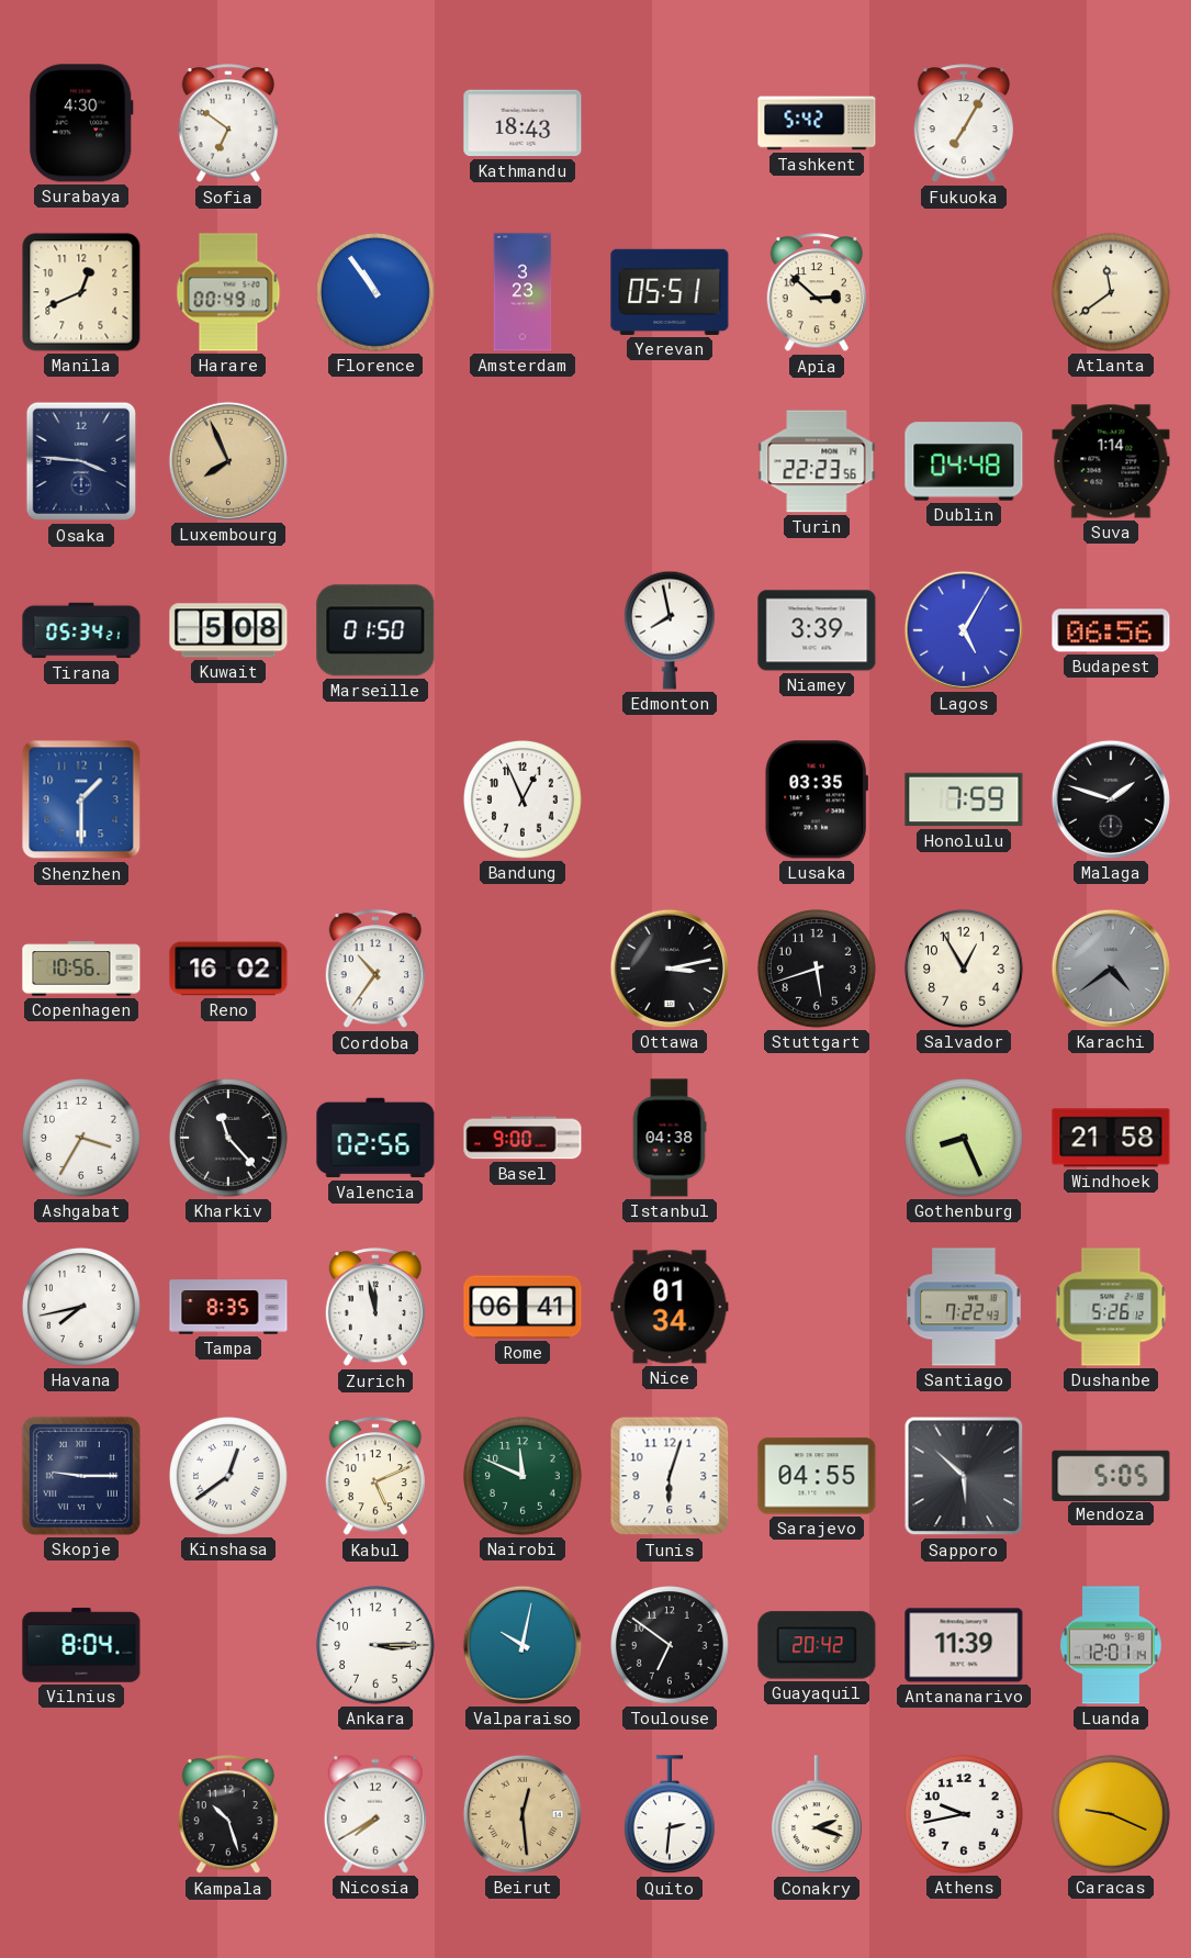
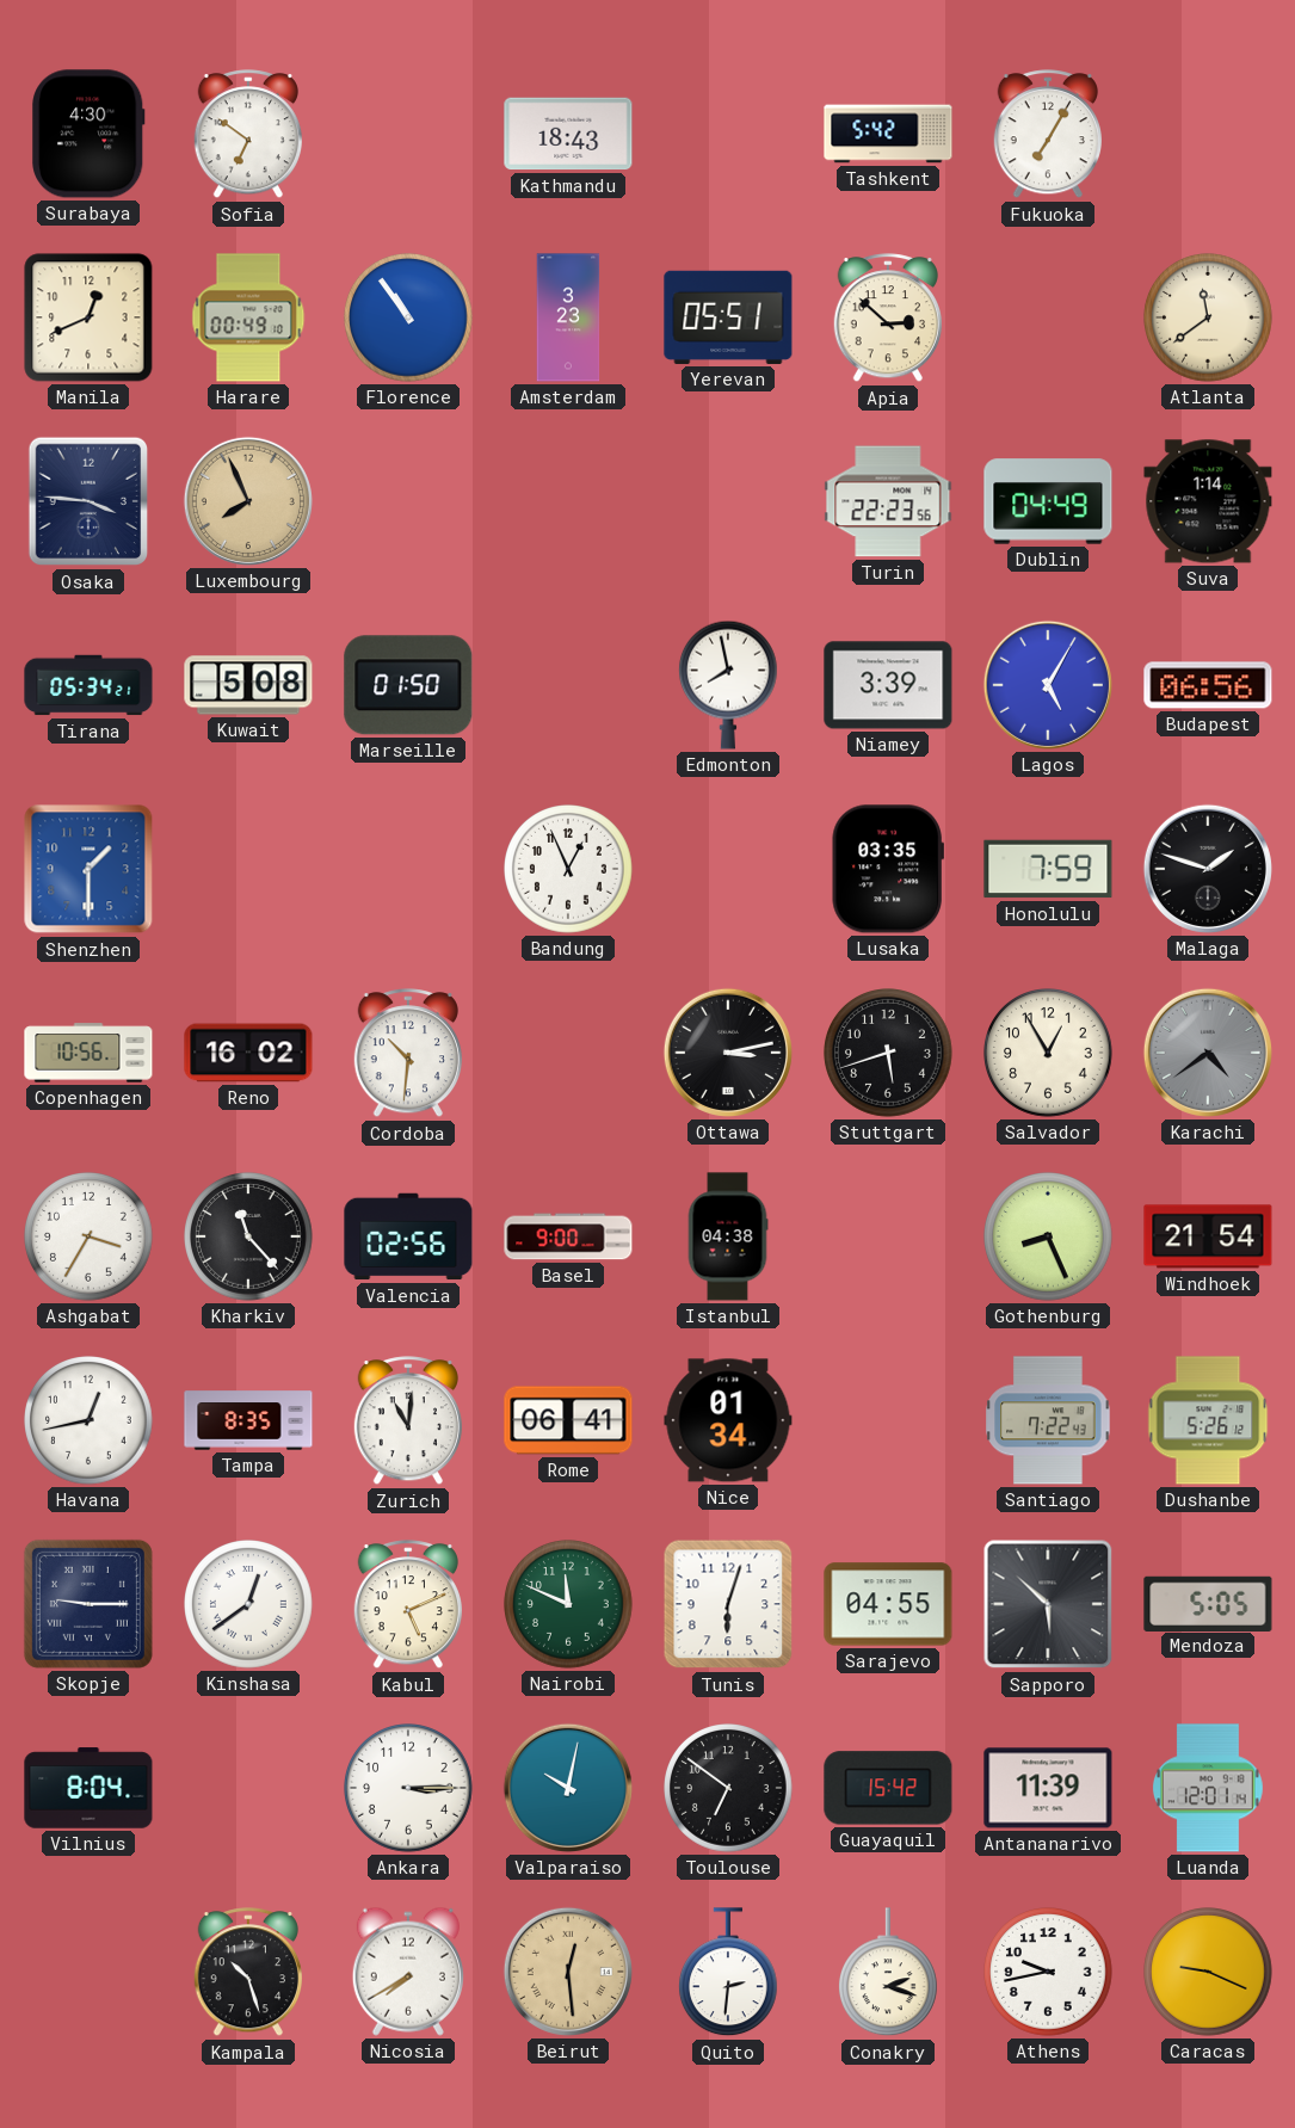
Dublin: 04:48 -> 04:49
Cordoba: 10:36 -> 10:31
Windhoek: 21:58 -> 21:54
Havana: 7:43 -> 12:43
Zurich: 11:58 -> 11:01
Guayaquil: 20:42 -> 15:42
